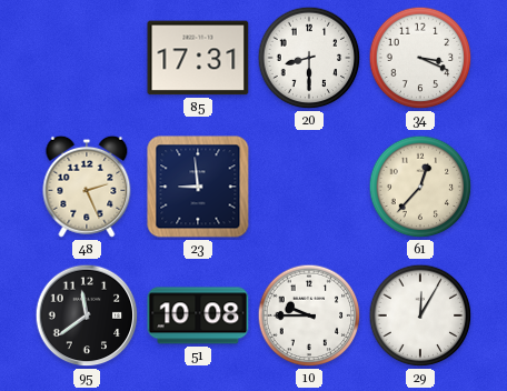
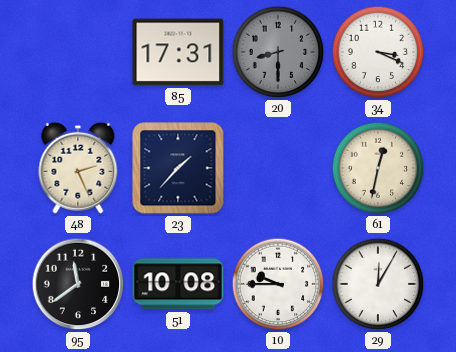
20 dial: white -> grey
23: 8:59 -> 1:37
61: 12:37 -> 12:32
